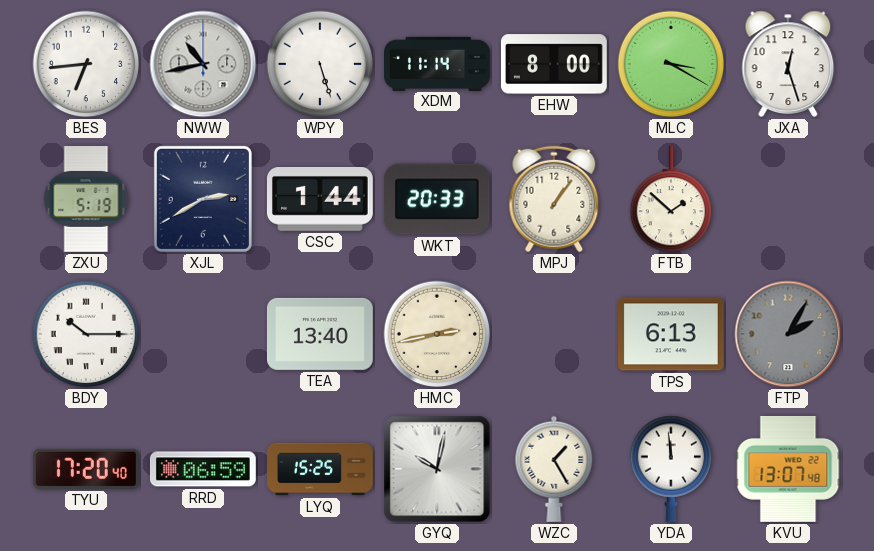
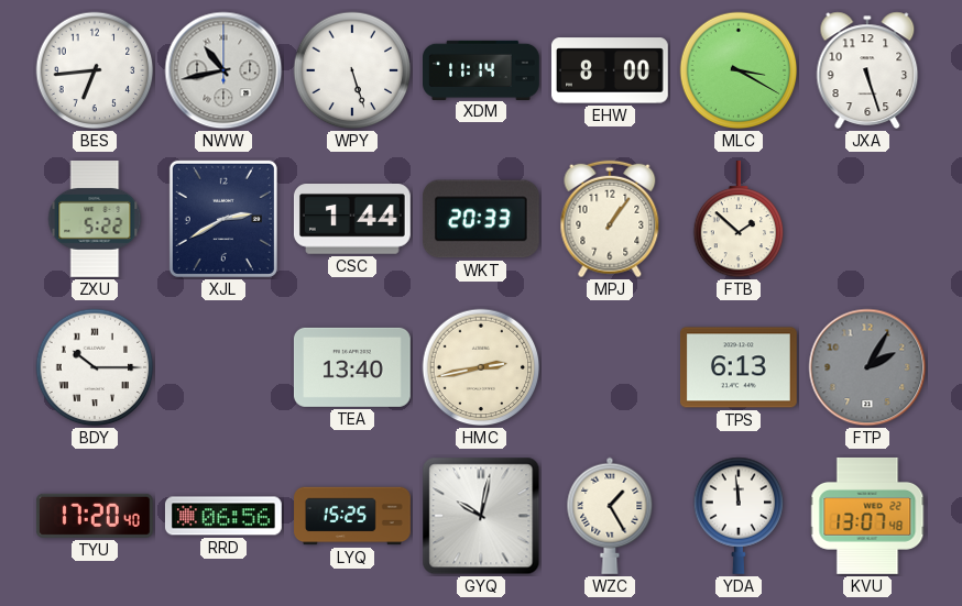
JXA: 12:27 -> 5:27
ZXU: 5:19 -> 5:22
RRD: 06:59 -> 06:56
